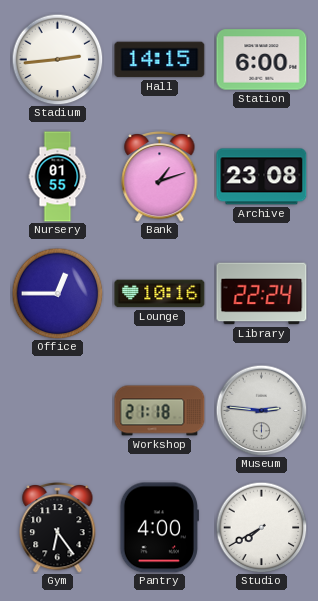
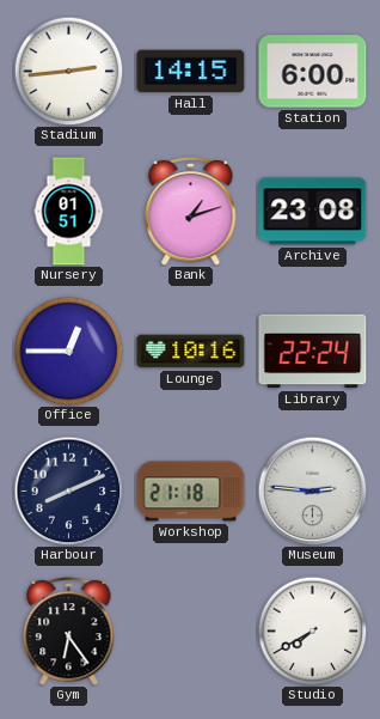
Nursery: 01:55 -> 01:51
Harbour: none -> 8:11
Pantry: 4:00 -> none
